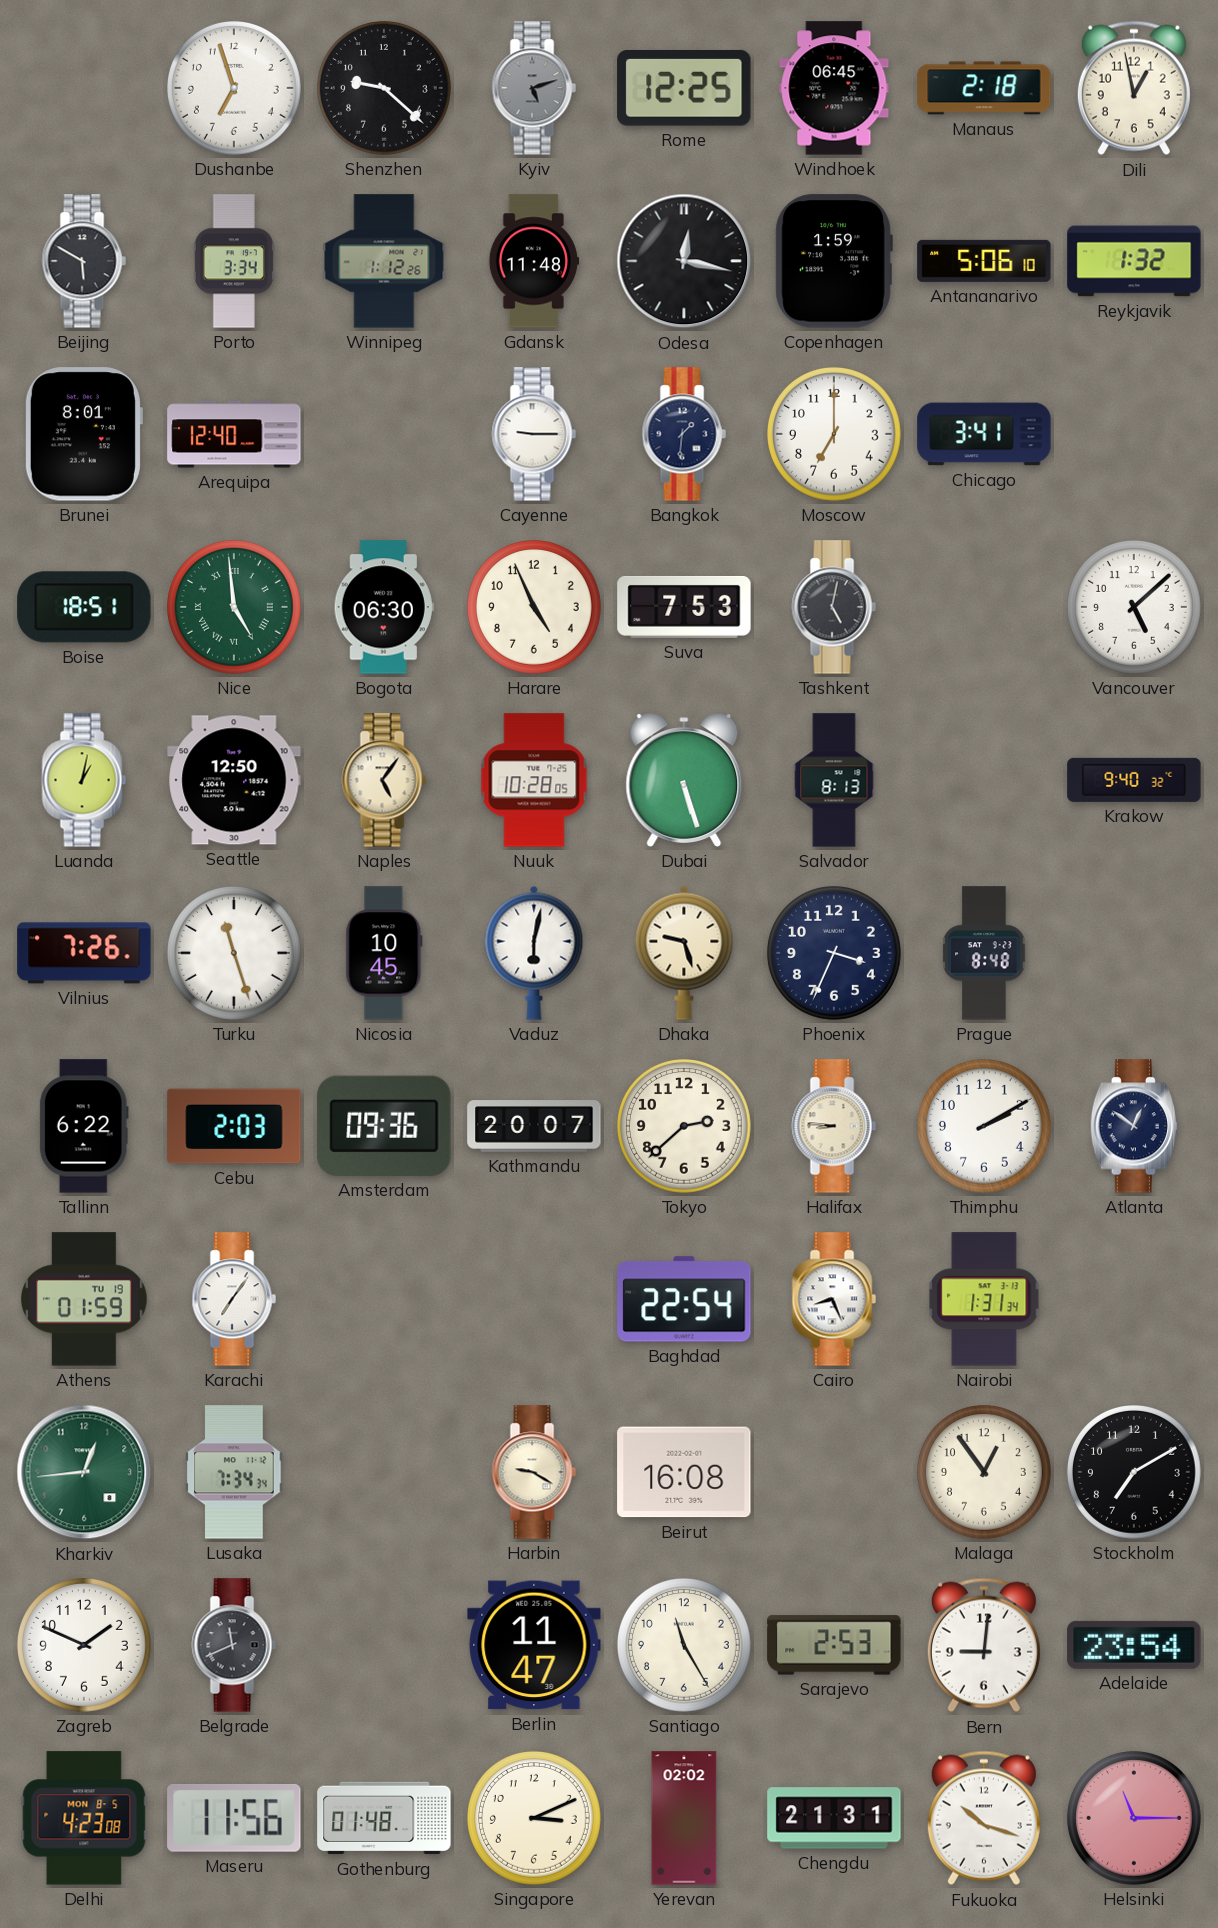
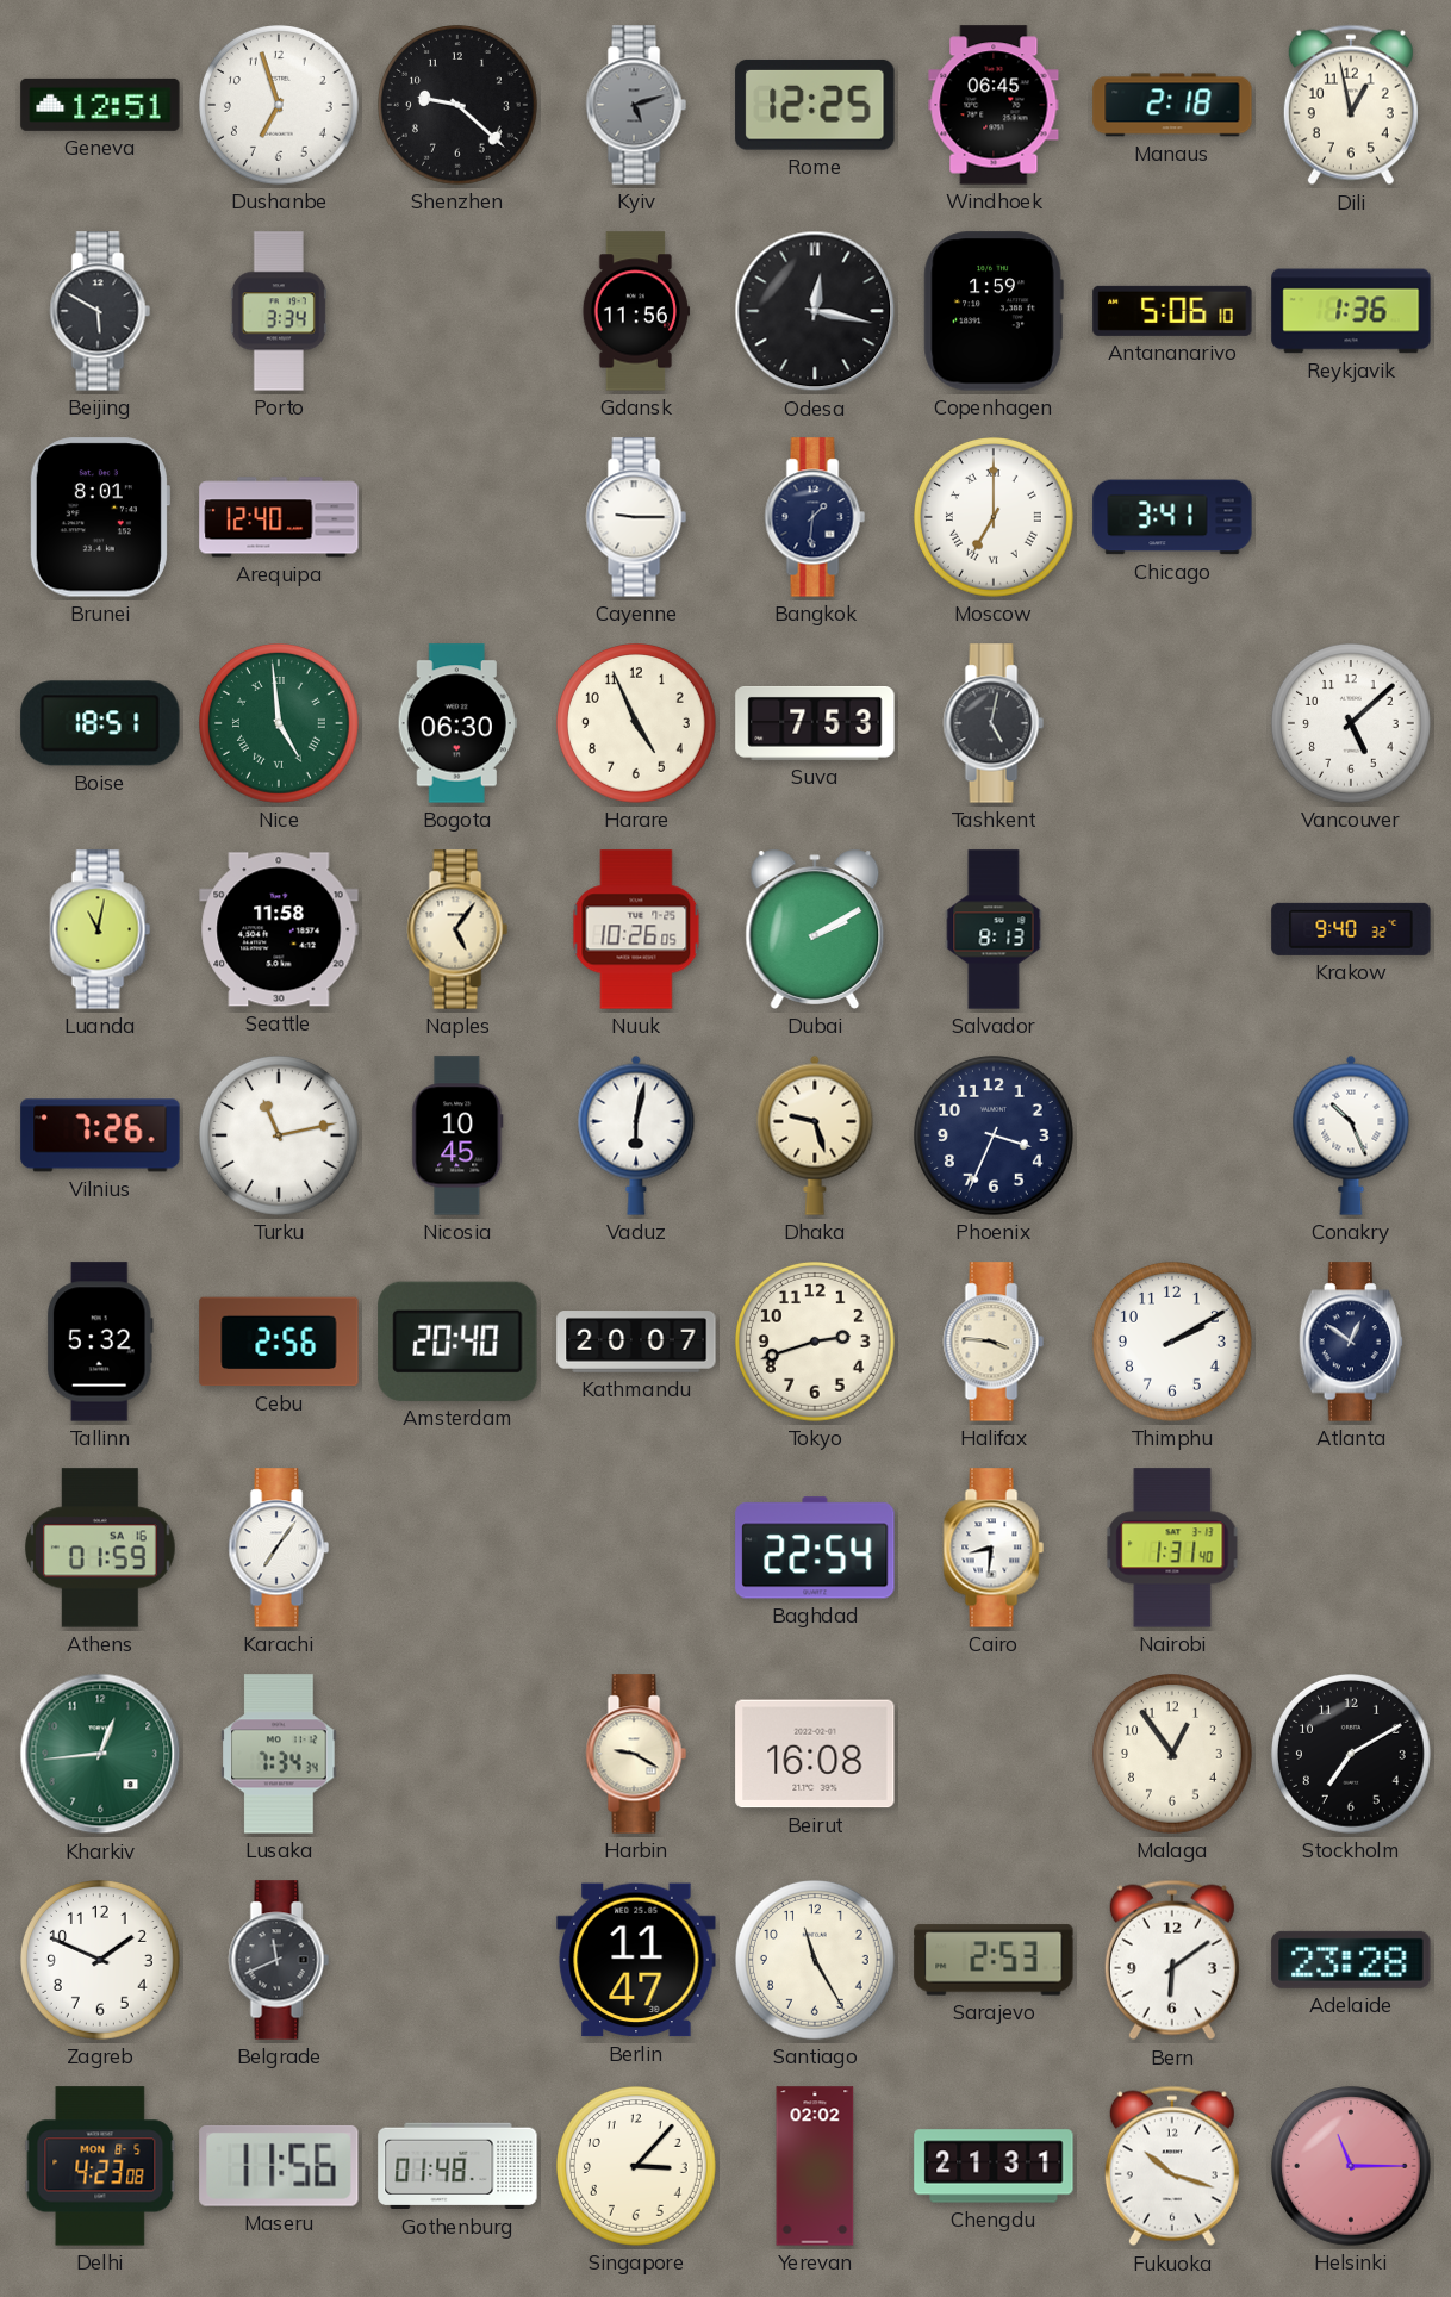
Geneva: none -> 12:51
Winnipeg: 1:12 -> none
Gdansk: 11:48 -> 11:56
Reykjavik: 1:32 -> 1:36
Moscow numerals: Arabic -> Roman
Luanda: 1:02 -> 11:02
Seattle: 12:50 -> 11:58
Nuuk: 10:28 -> 10:26
Dubai: 5:27 -> 2:10
Turku: 11:27 -> 11:13
Prague: 8:48 -> none
Conakry: none -> 10:26
Tallinn: 6:22 -> 5:32
Cebu: 2:03 -> 2:56
Amsterdam: 09:36 -> 20:40
Tokyo: 2:38 -> 2:42
Halifax: 8:46 -> 3:46
Athens date: TU 19 -> SA 16
Cairo: 8:26 -> 8:31
Nairobi: 1:31:34 -> 1:31:40
Bern: 9:01 -> 6:09
Adelaide: 23:54 -> 23:28
Singapore: 3:11 -> 3:07
